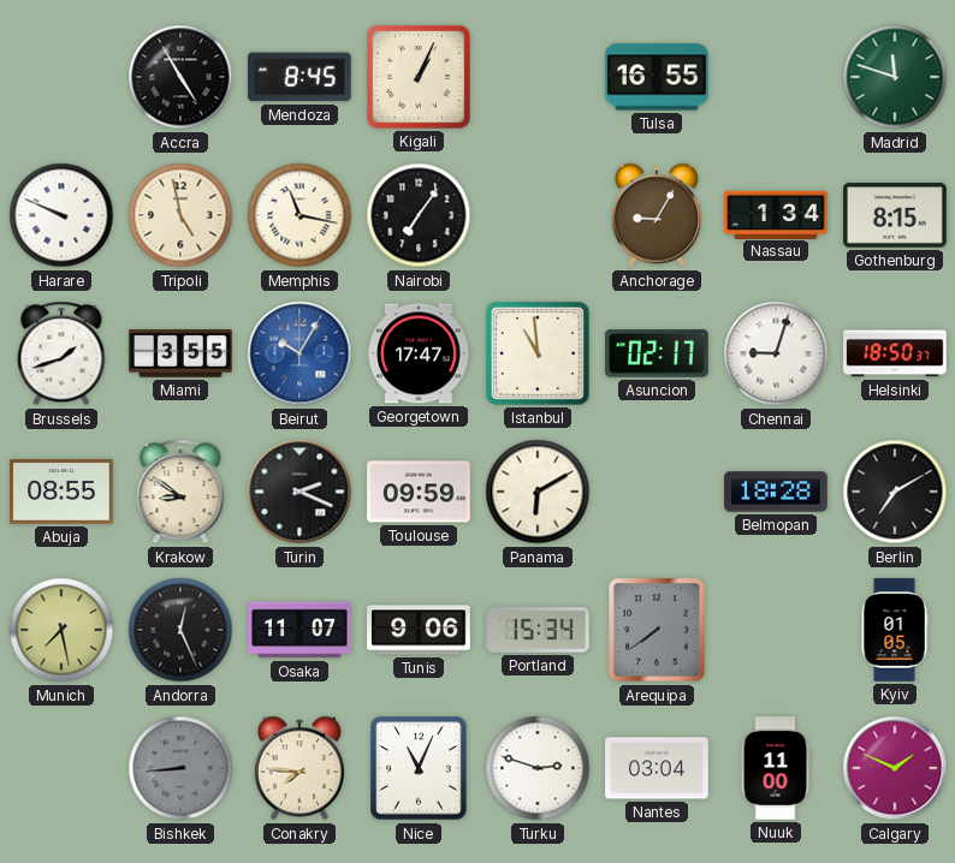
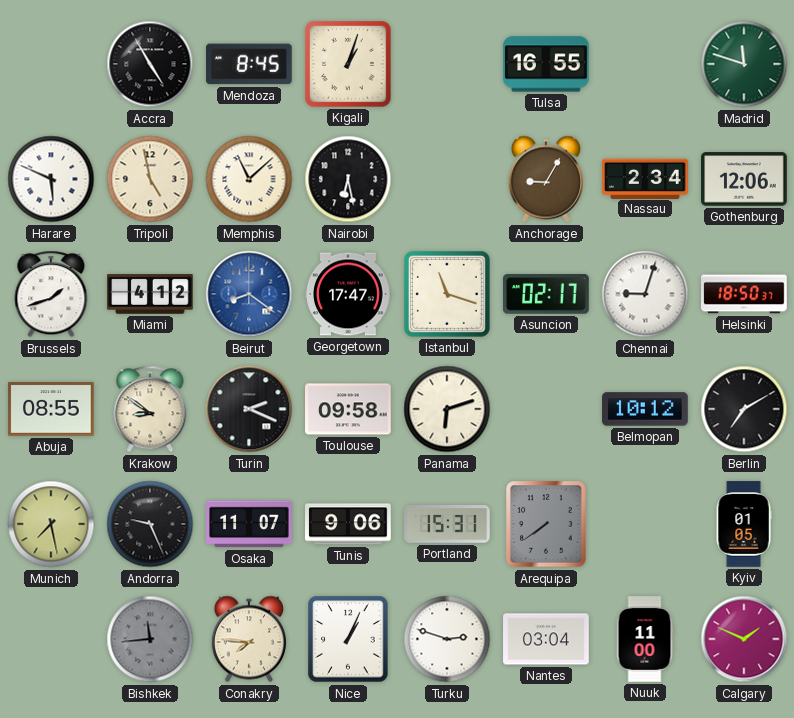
Kigali: 1:04 -> 1:03
Harare: 9:49 -> 5:49
Memphis: 11:17 -> 11:08
Nairobi: 7:06 -> 6:28
Nassau: 1:34 -> 2:34
Gothenburg: 8:15 -> 12:06
Miami: 3:55 -> 4:12
Beirut: 10:05 -> 8:21
Istanbul: 10:59 -> 11:18
Toulouse: 09:59 -> 09:58
Panama: 6:10 -> 6:12
Belmopan: 18:28 -> 10:12
Andorra: 12:26 -> 9:26
Portland: 15:34 -> 15:31
Bishkek: 8:44 -> 11:44
Nice: 11:04 -> 1:04
